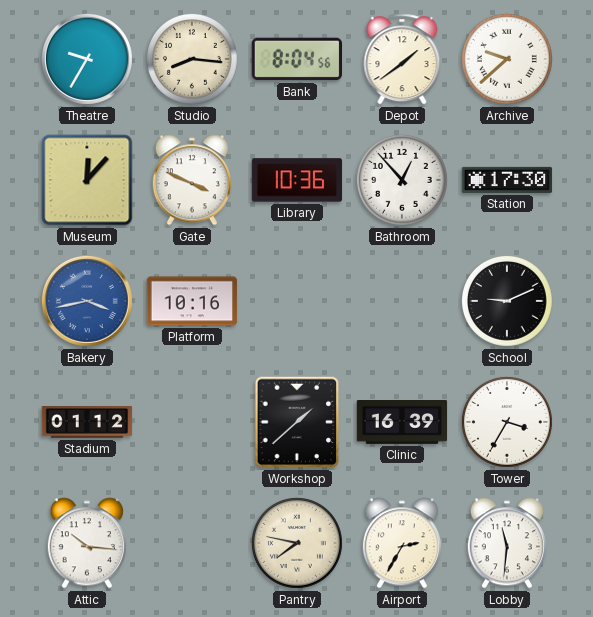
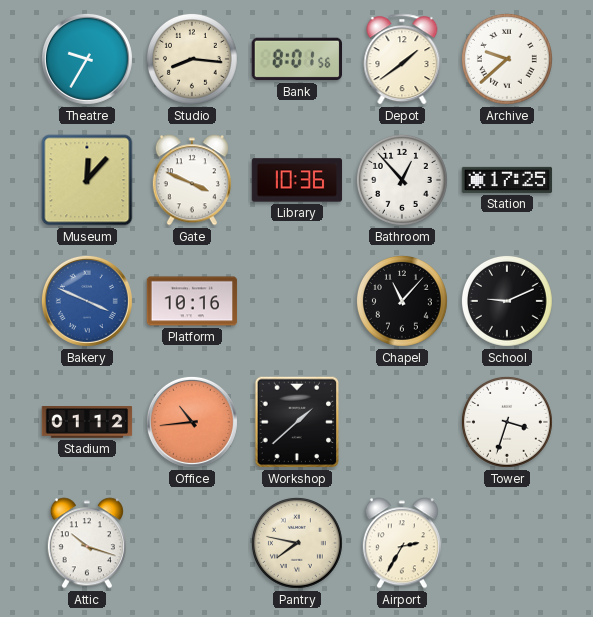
Bank: 8:04 -> 8:01
Station: 17:30 -> 17:25
Bakery: 3:43 -> 3:49
Chapel: none -> 11:07
Office: none -> 10:44
Clinic: 16:39 -> none
Tower: 3:35 -> 3:33
Attic: 10:16 -> 10:18
Lobby: 11:31 -> none
